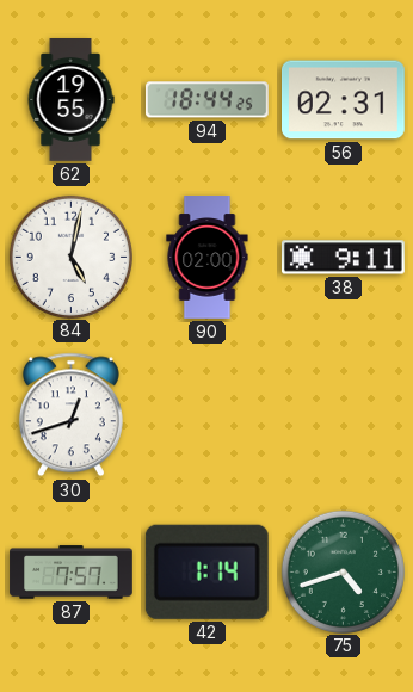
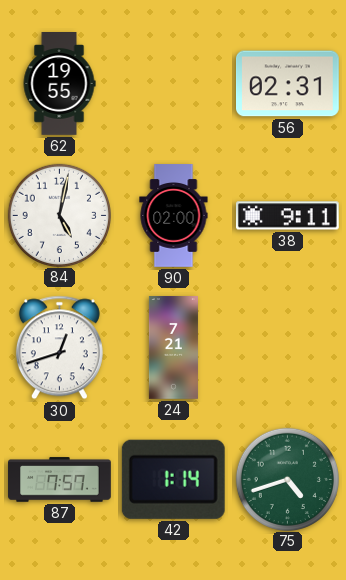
94: 18:44 -> none
24: none -> 7:21
